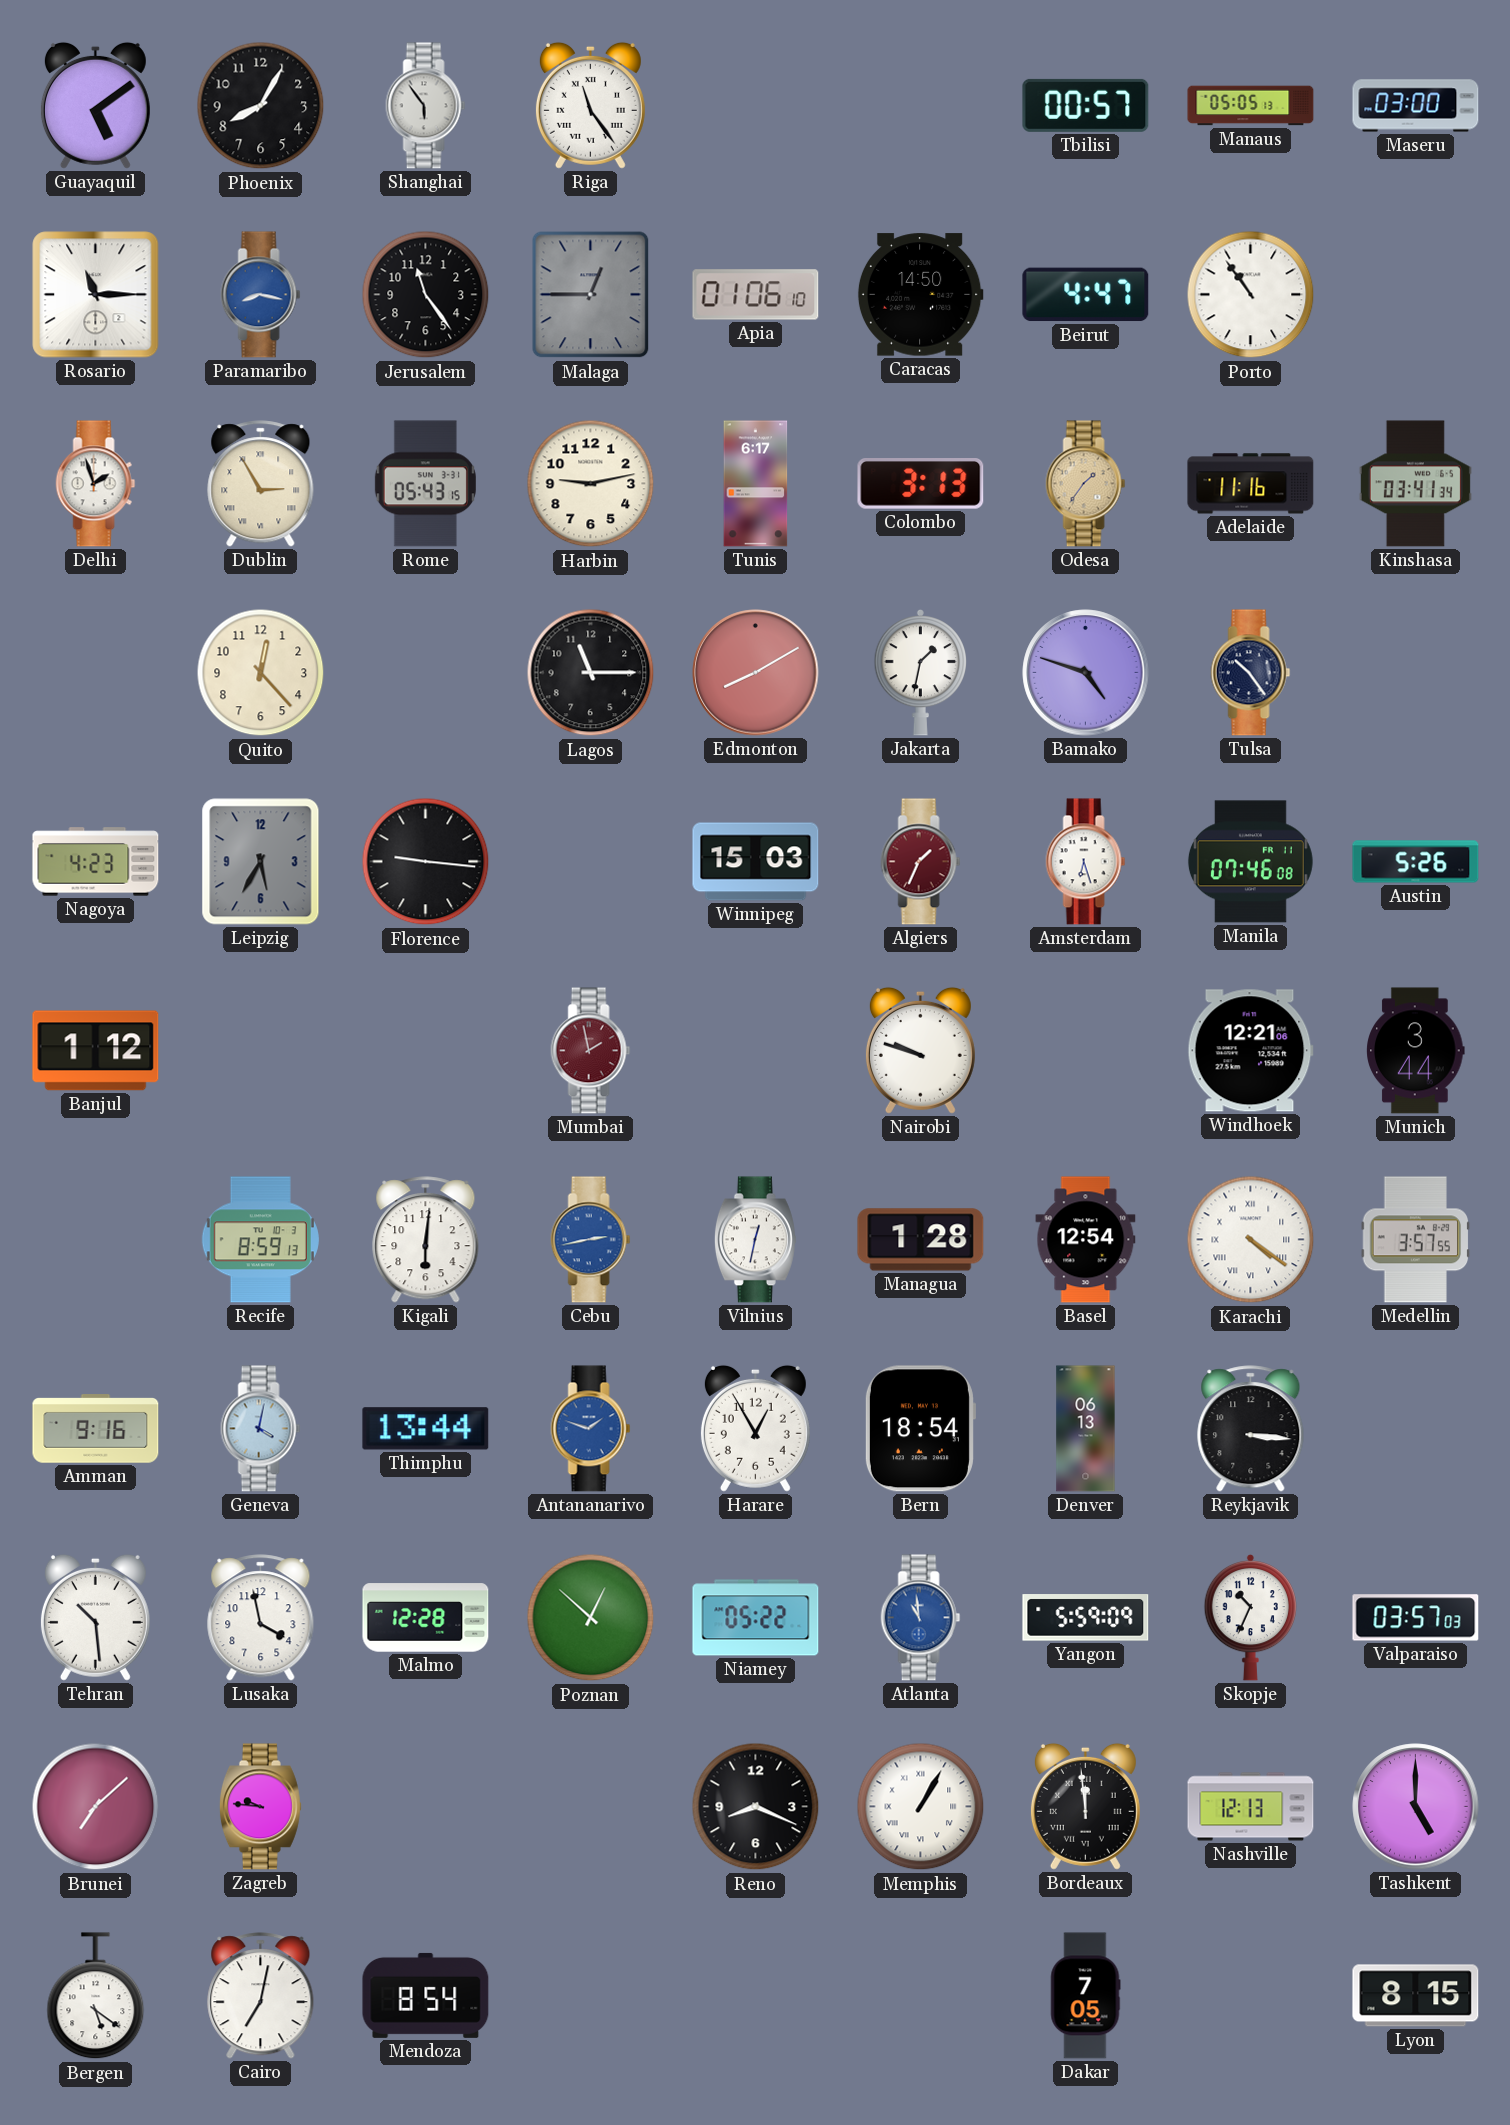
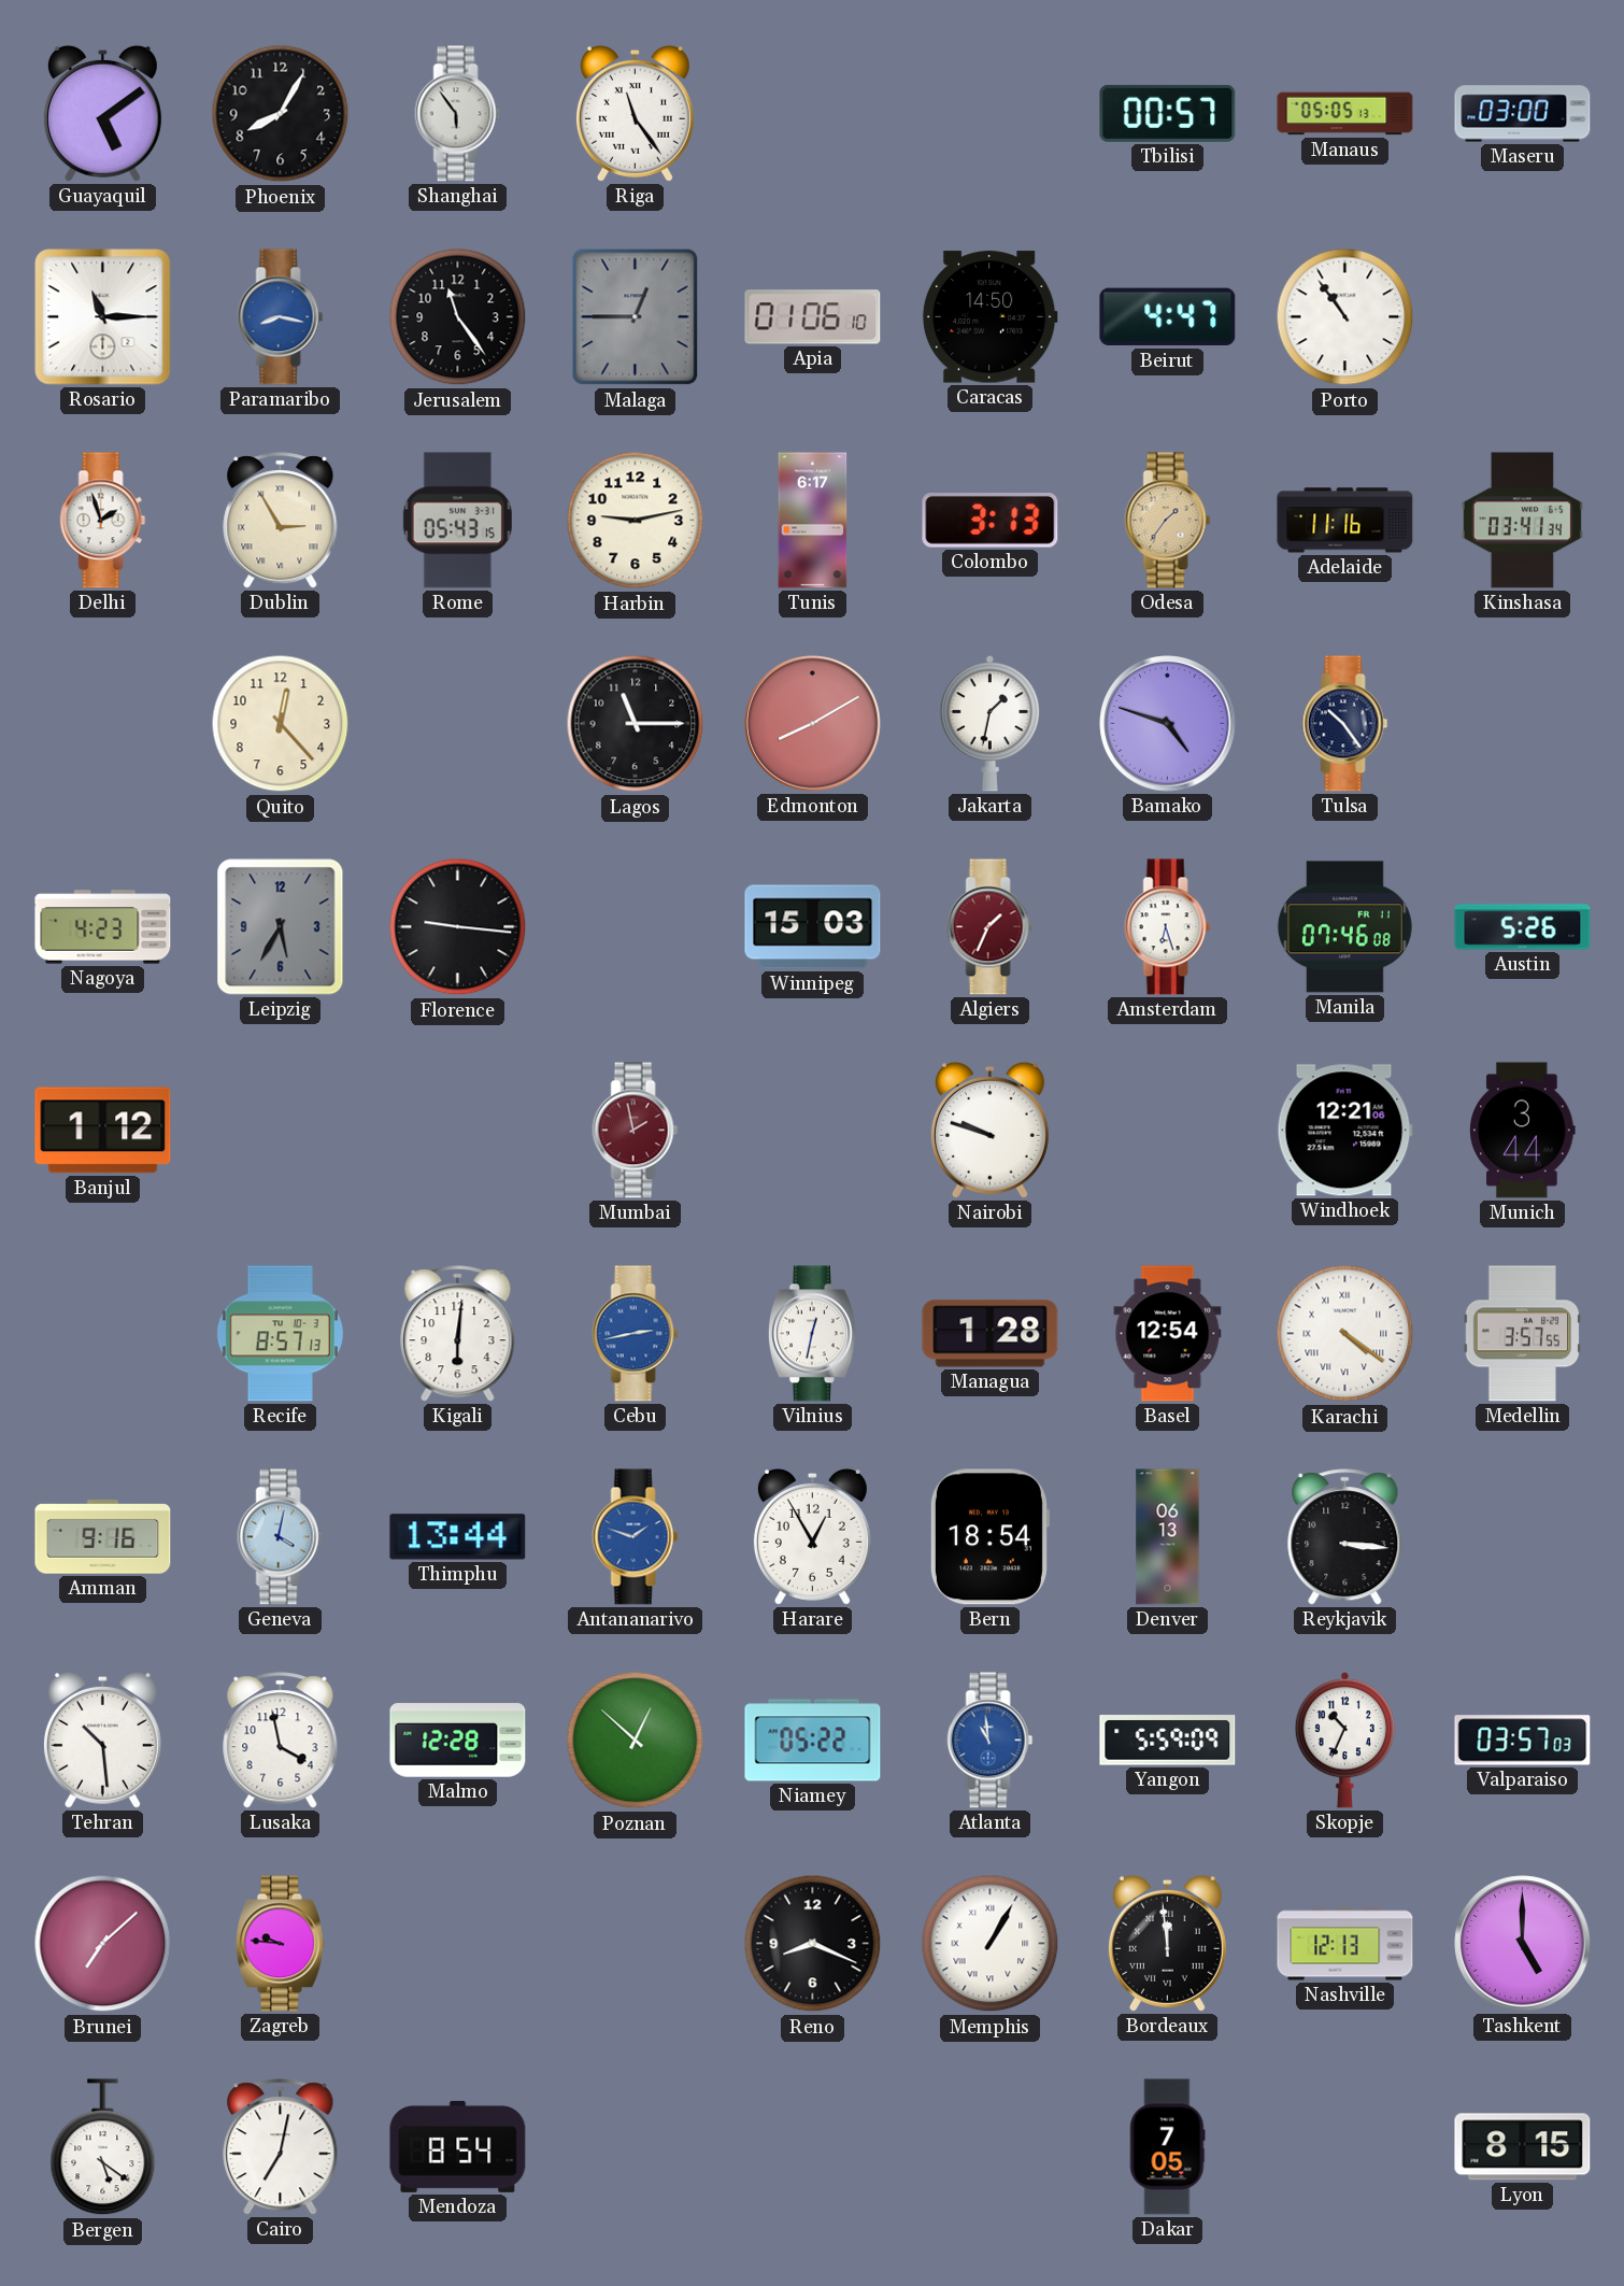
Recife: 8:59 -> 8:57
